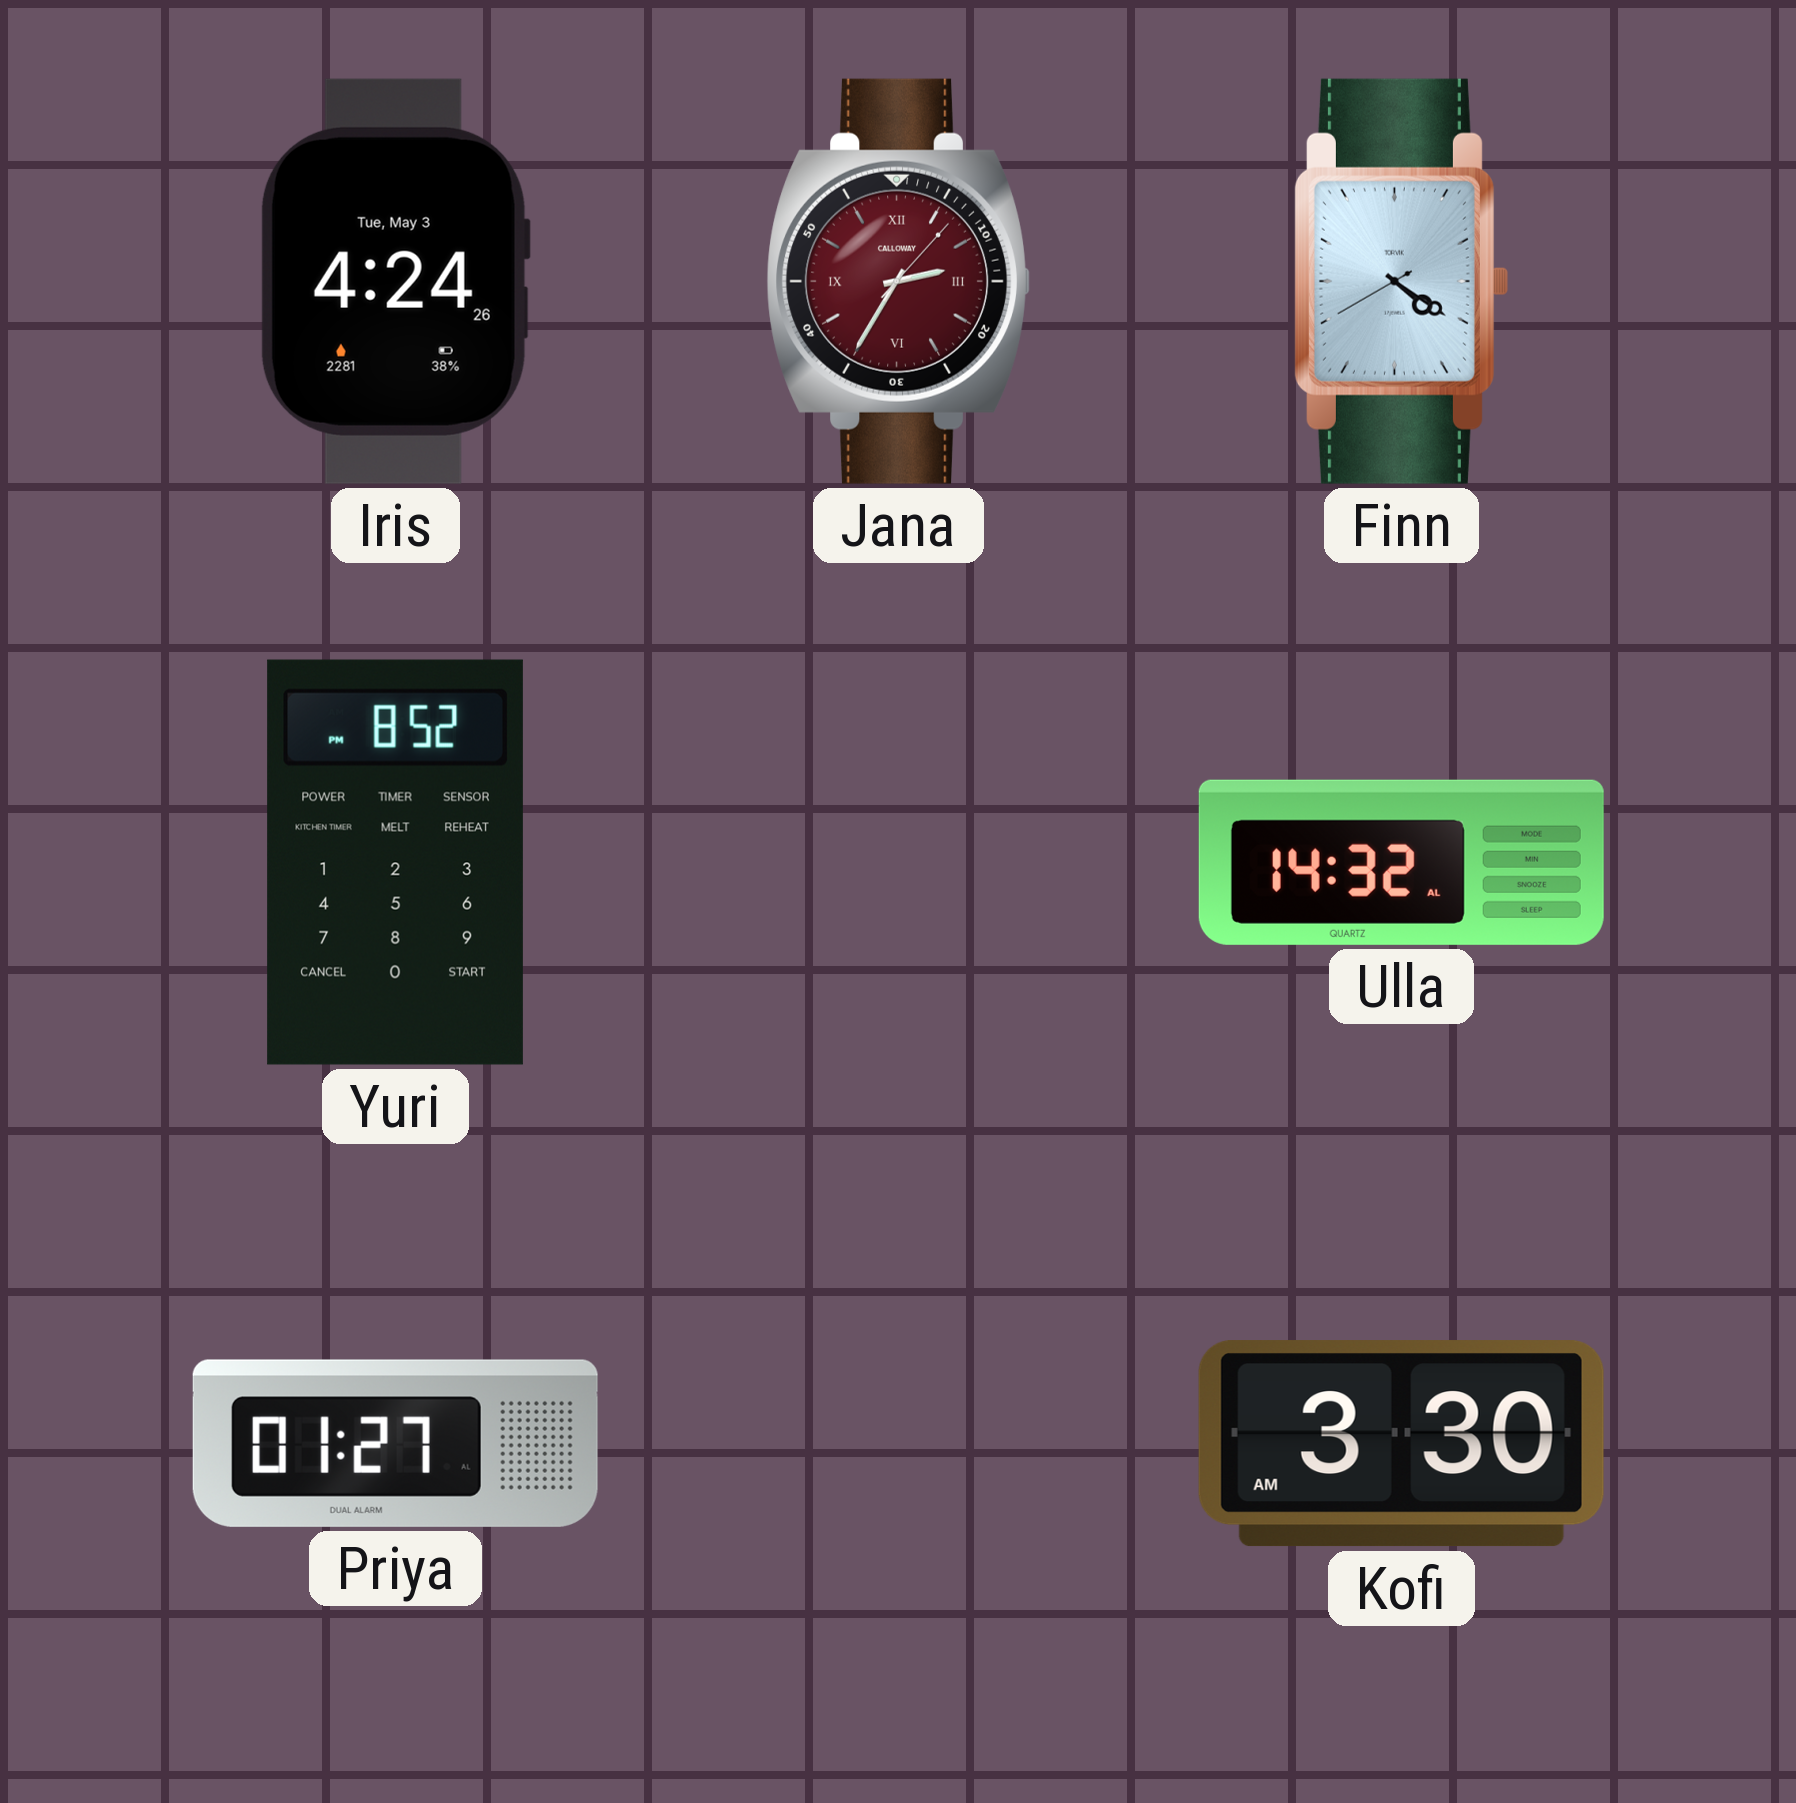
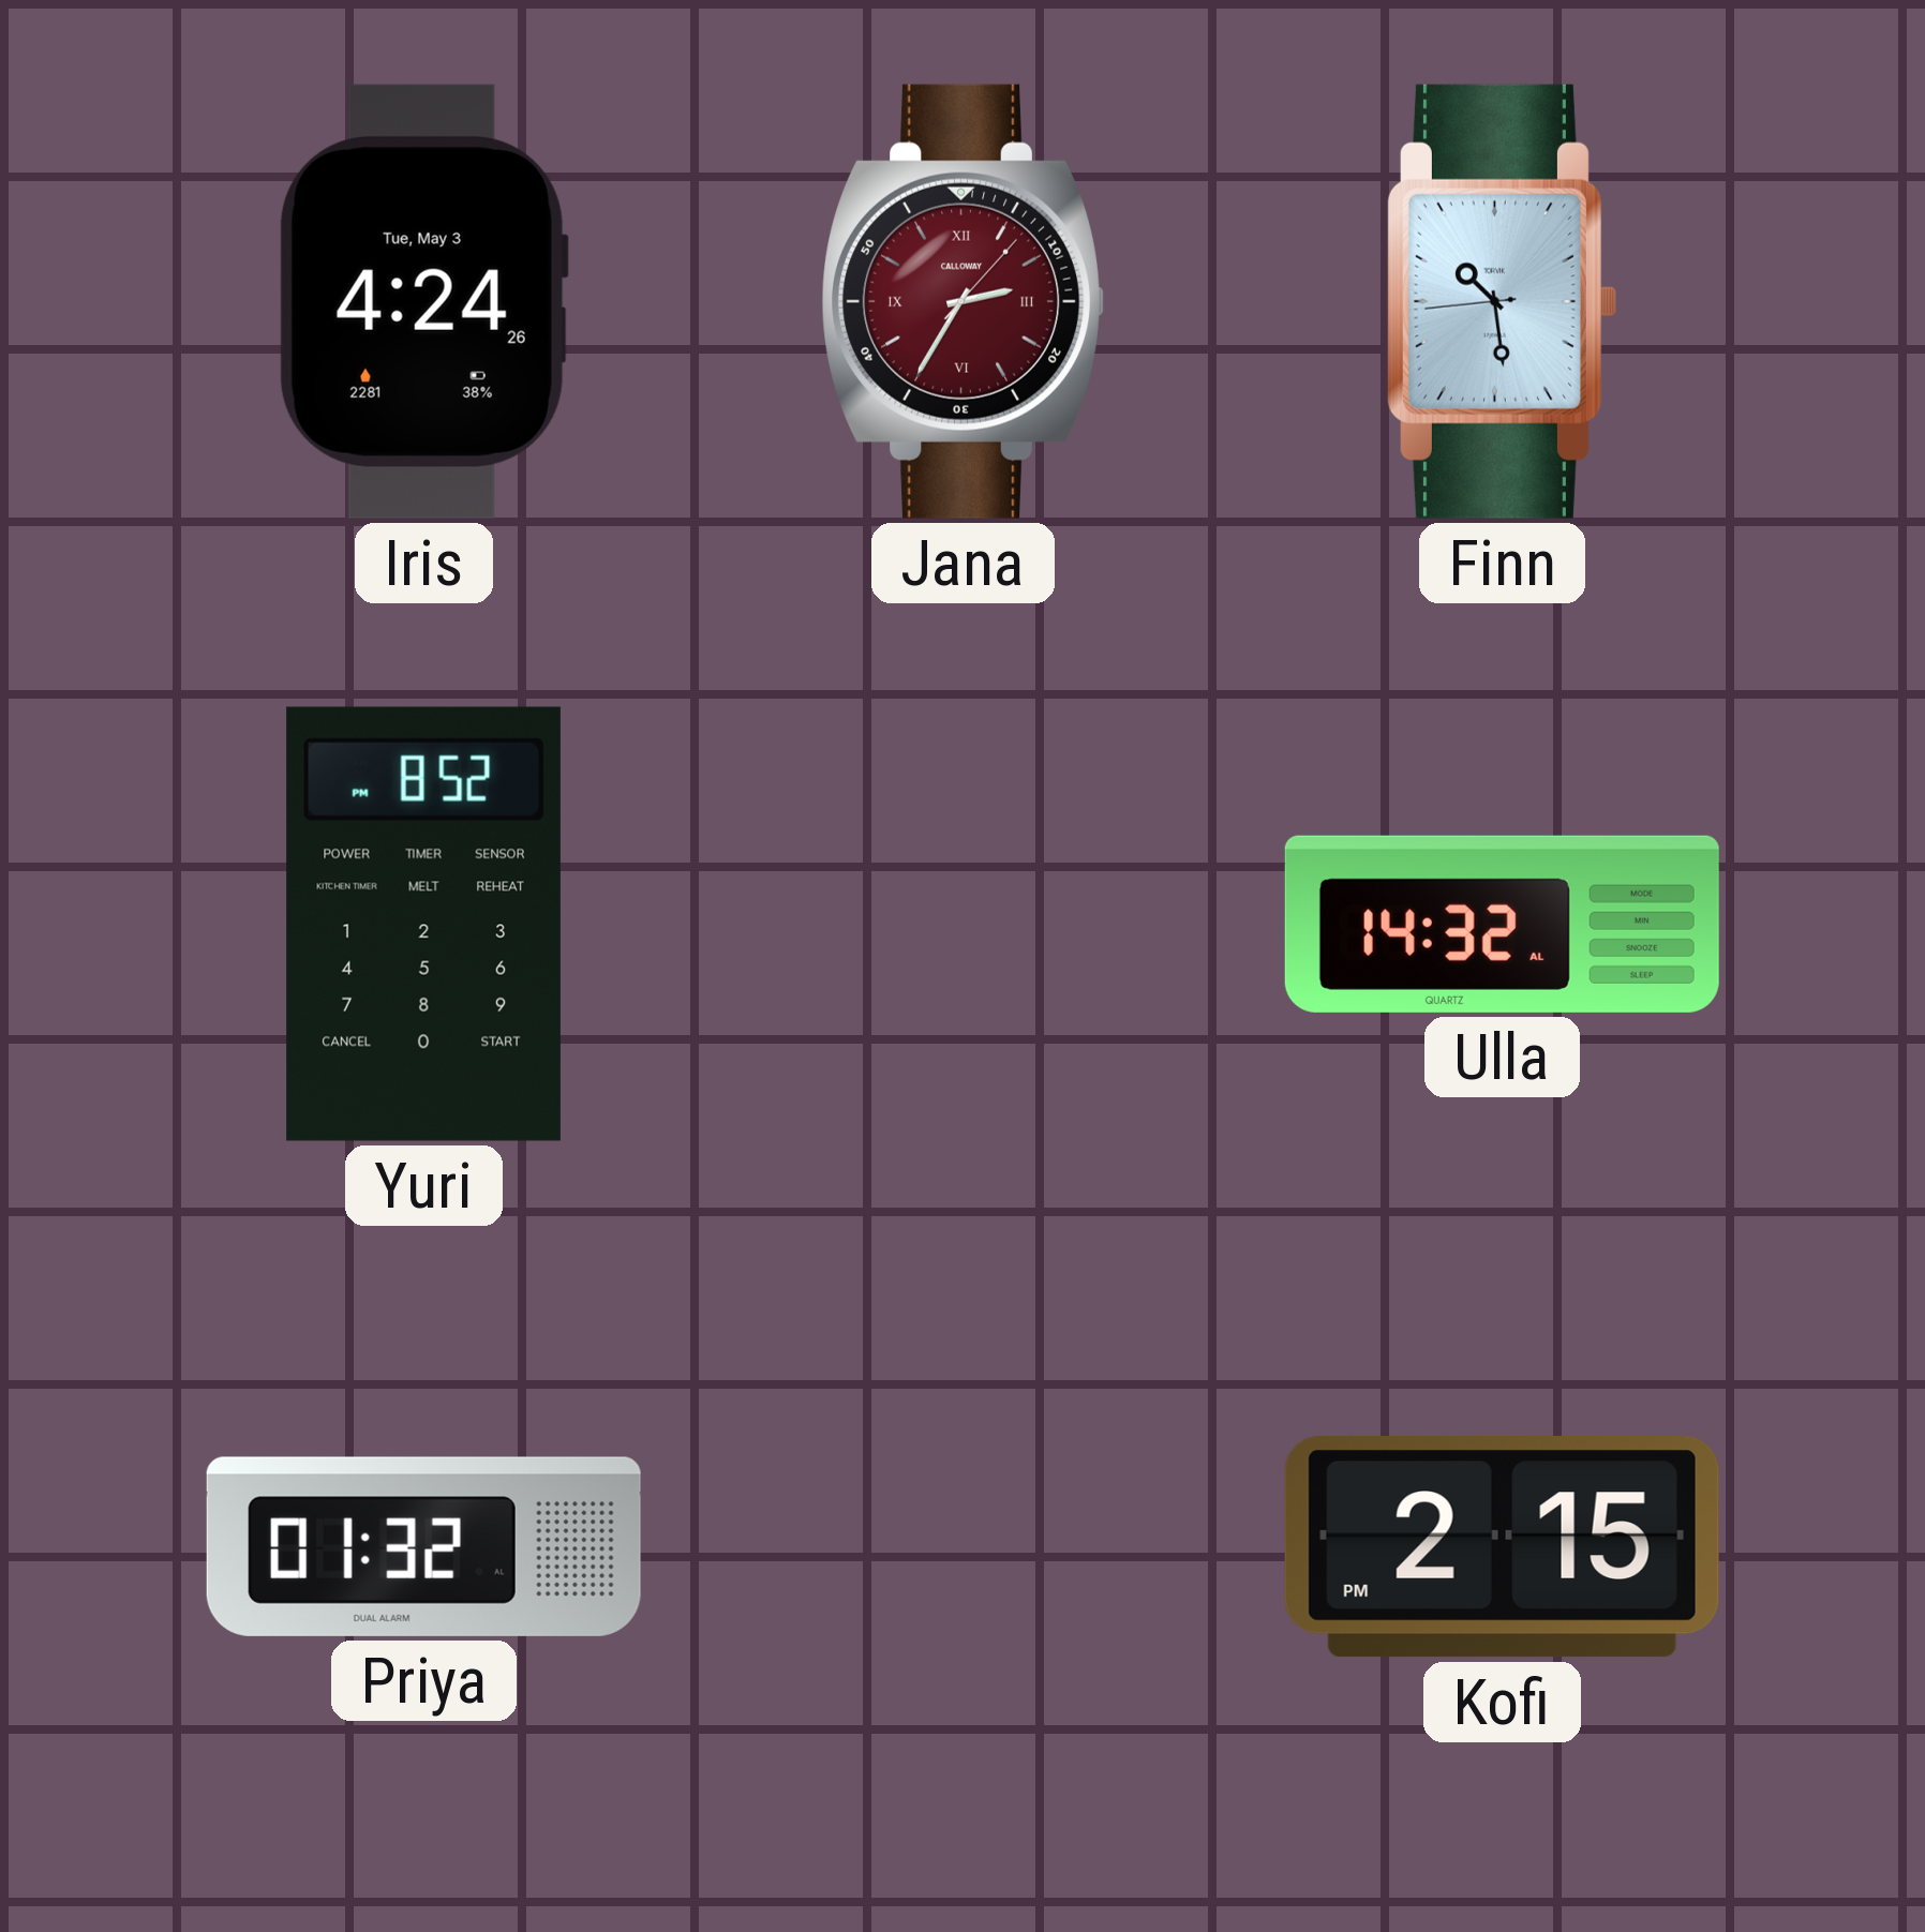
Finn: 4:20 -> 10:28
Priya: 01:27 -> 01:32
Kofi: 3:30 -> 2:15
